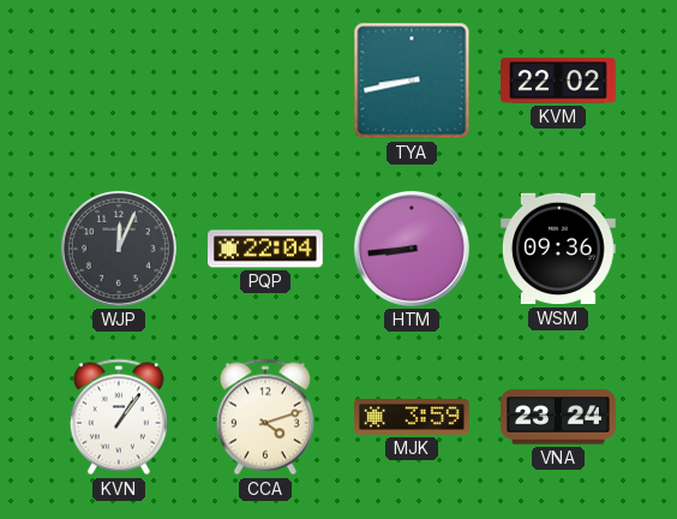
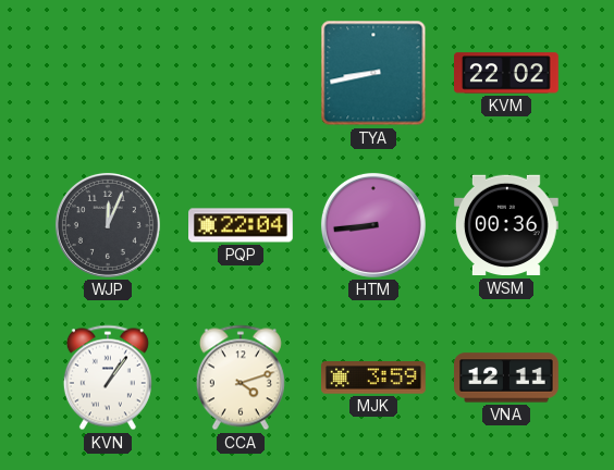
WSM: 09:36 -> 00:36
VNA: 23:24 -> 12:11
